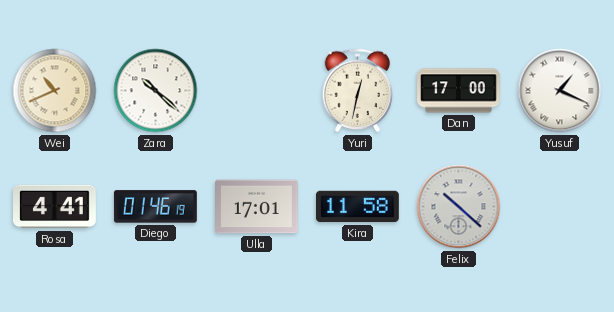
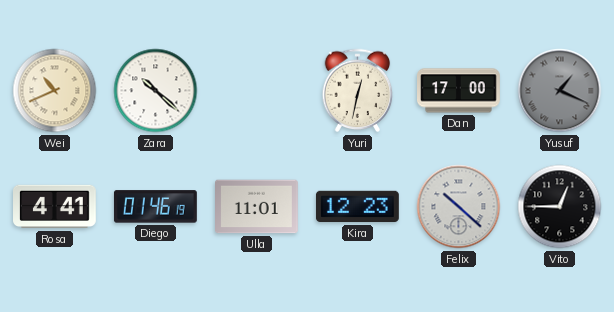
Yusuf dial: white -> grey
Ulla: 17:01 -> 11:01
Kira: 11:58 -> 12:23
Vito: none -> 12:45
